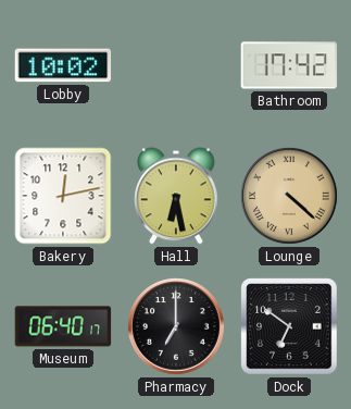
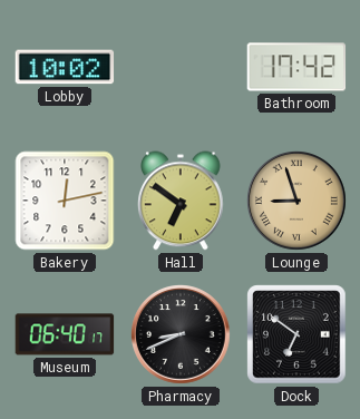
Hall: 6:28 -> 6:51
Lounge: 4:22 -> 8:57
Pharmacy: 7:00 -> 8:41
